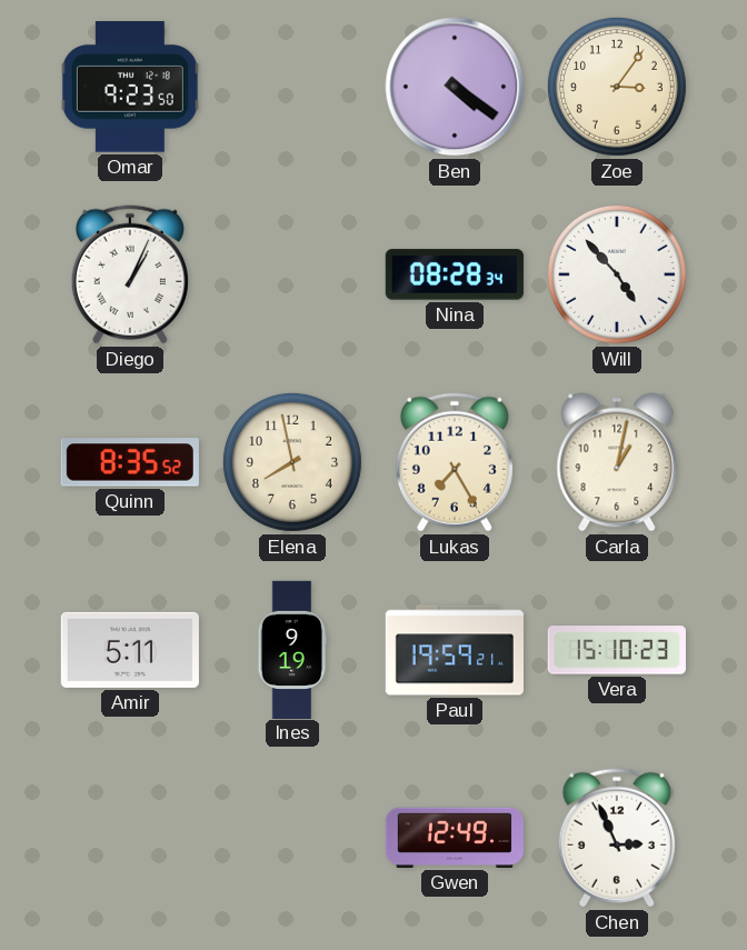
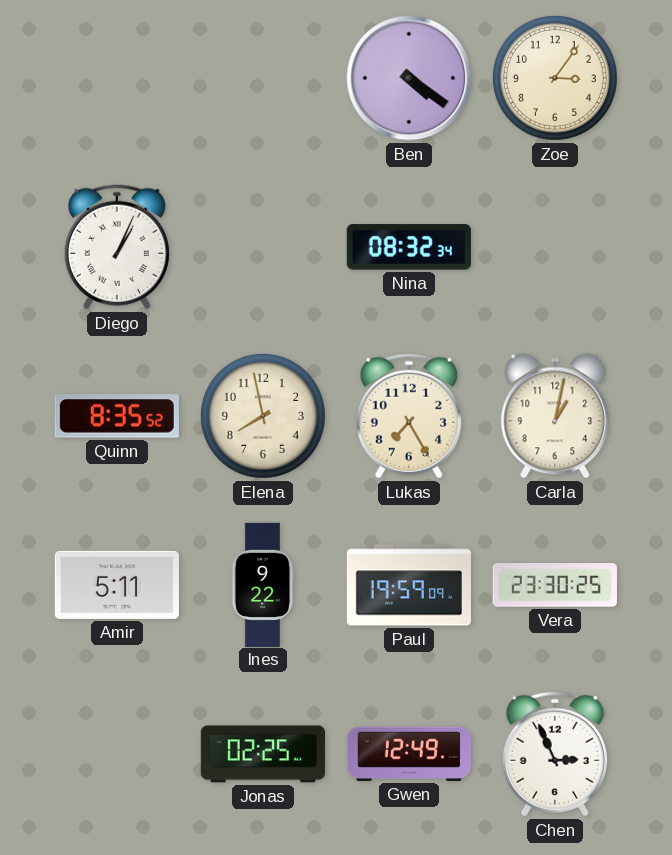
Omar: 9:23 -> none
Nina: 08:28 -> 08:32
Will: 4:53 -> none
Ines: 9:19 -> 9:22
Paul: 19:59:21 -> 19:59:09
Vera: 15:10 -> 23:30
Jonas: none -> 02:25
